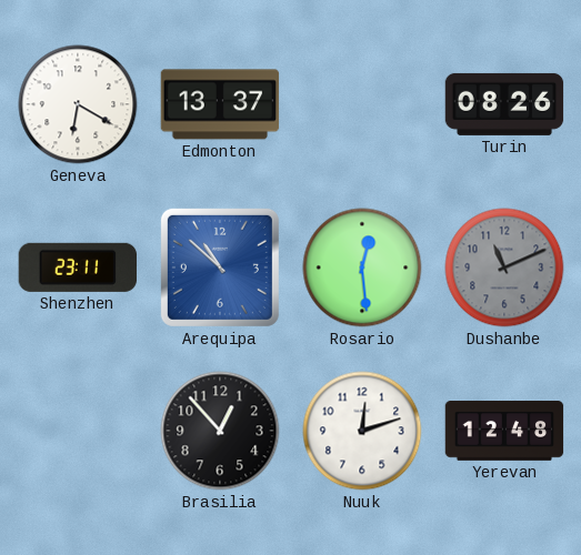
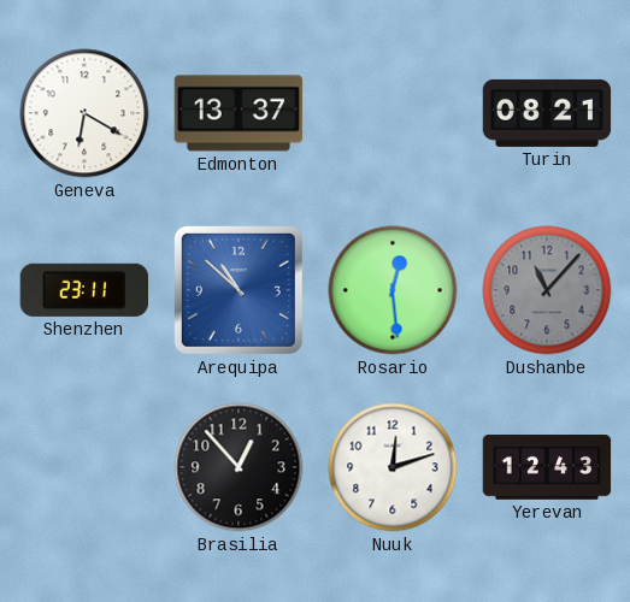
Turin: 08:26 -> 08:21
Dushanbe: 11:11 -> 11:07
Yerevan: 12:48 -> 12:43
